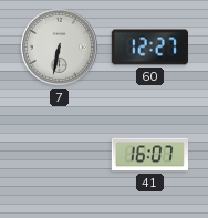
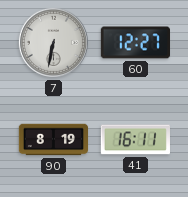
90: none -> 8:19
41: 16:07 -> 16:11
